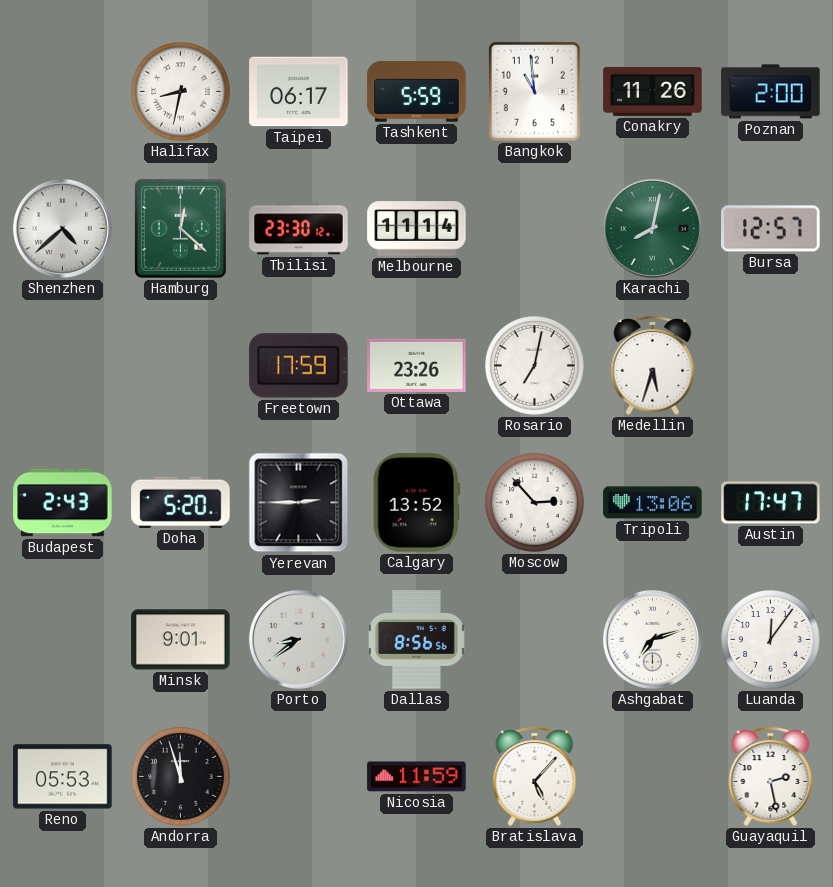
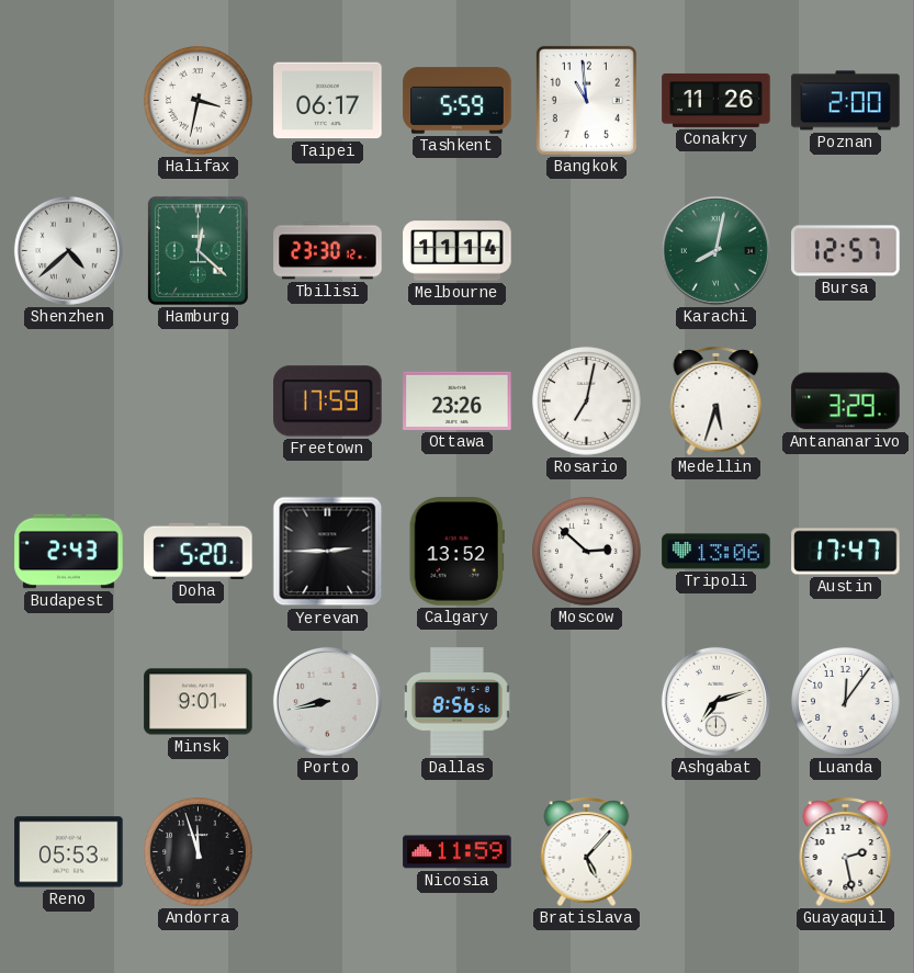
Halifax: 8:32 -> 3:32
Antananarivo: none -> 3:29
Moscow: 2:53 -> 2:52
Porto: 8:39 -> 8:43
